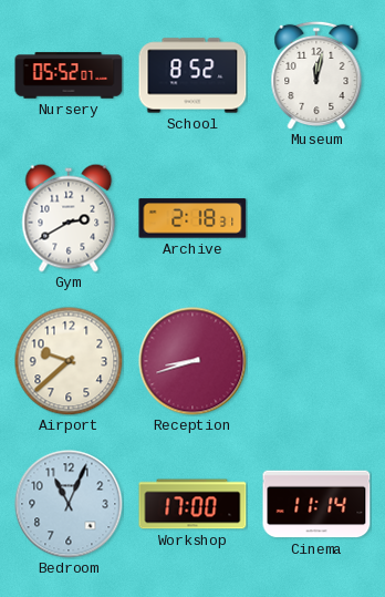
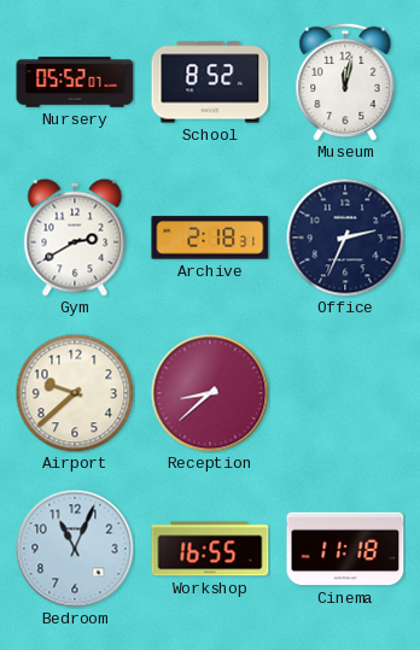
Office: none -> 2:34
Reception: 8:42 -> 8:38
Workshop: 17:00 -> 16:55
Cinema: 11:14 -> 11:18
